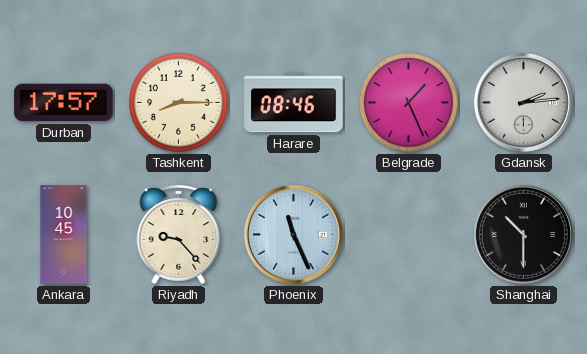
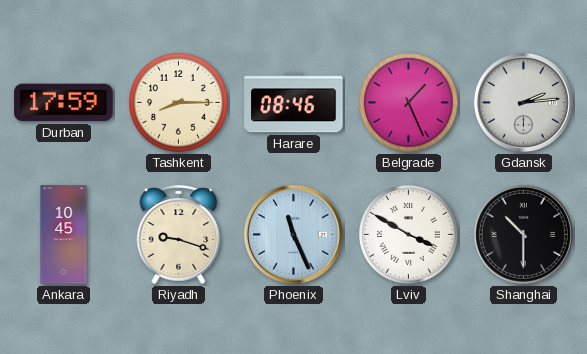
Durban: 17:57 -> 17:59
Riyadh: 9:23 -> 9:18
Lviv: none -> 3:50
